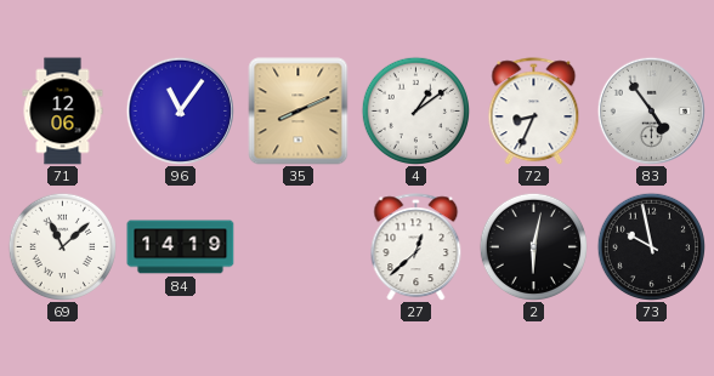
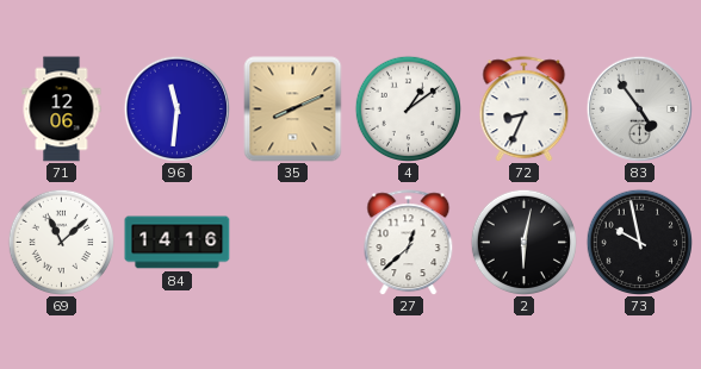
96: 11:06 -> 11:31
84: 14:19 -> 14:16
